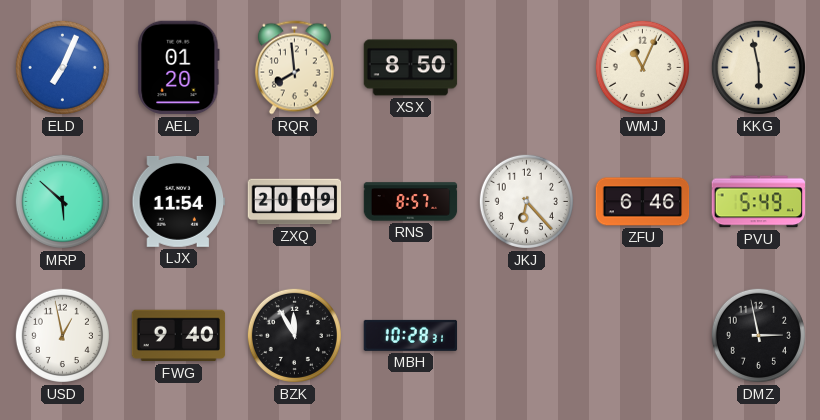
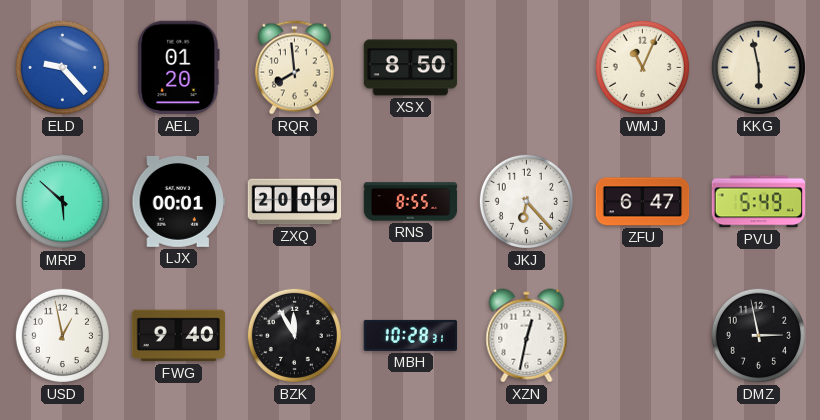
ELD: 7:04 -> 9:23
LJX: 11:54 -> 00:01
RNS: 8:57 -> 8:55
ZFU: 6:46 -> 6:47
XZN: none -> 12:32
